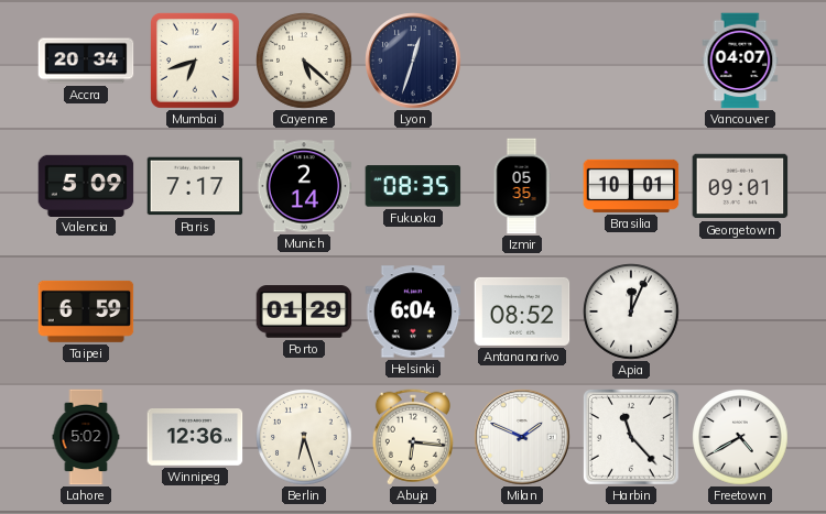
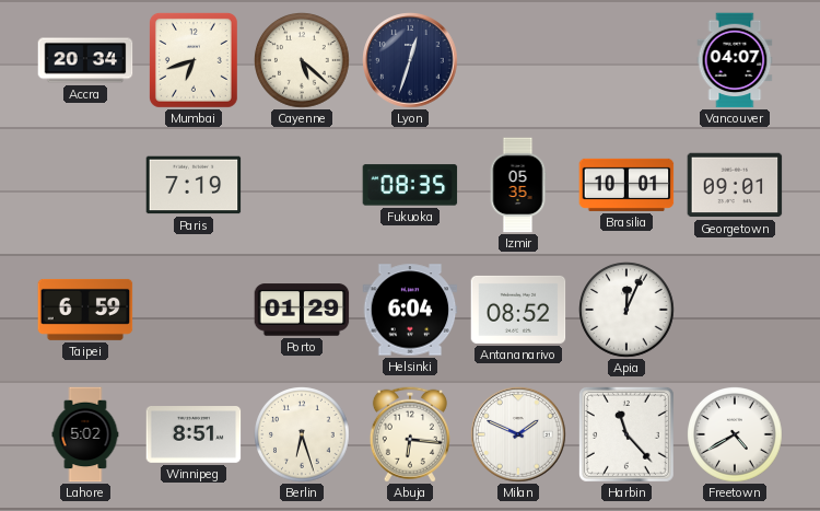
Valencia: 5:09 -> none
Paris: 7:17 -> 7:19
Munich: 2:14 -> none
Winnipeg: 12:36 -> 8:51
